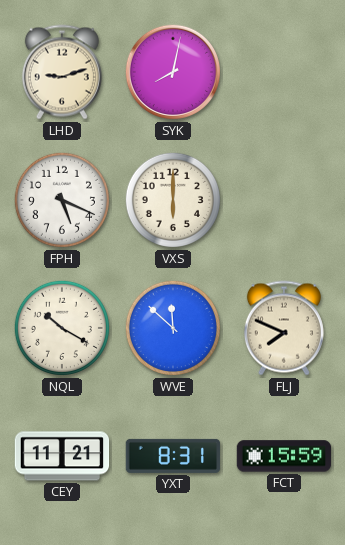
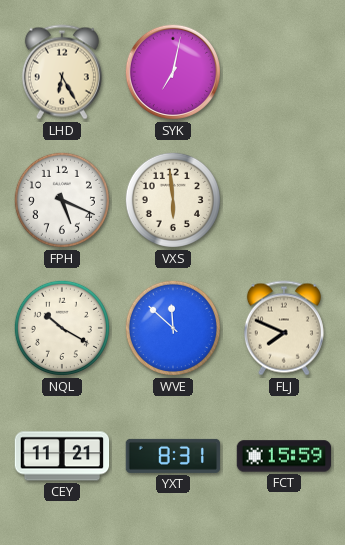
LHD: 9:12 -> 6:25
SYK: 8:02 -> 7:02
VXS: 6:00 -> 5:59
